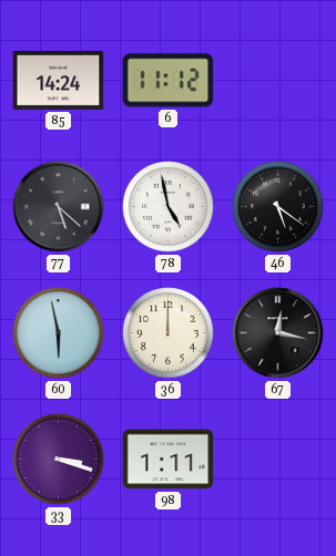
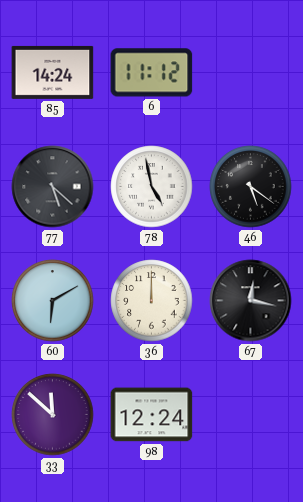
60: 5:58 -> 6:10
33: 3:18 -> 11:52
98: 1:11 -> 12:24
